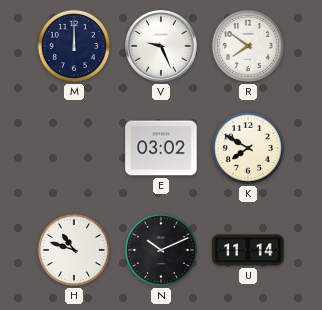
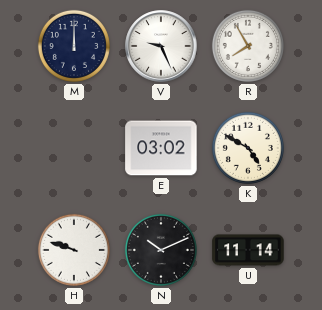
R: 7:51 -> 7:55
K: 7:50 -> 4:50
H: 10:48 -> 9:48
